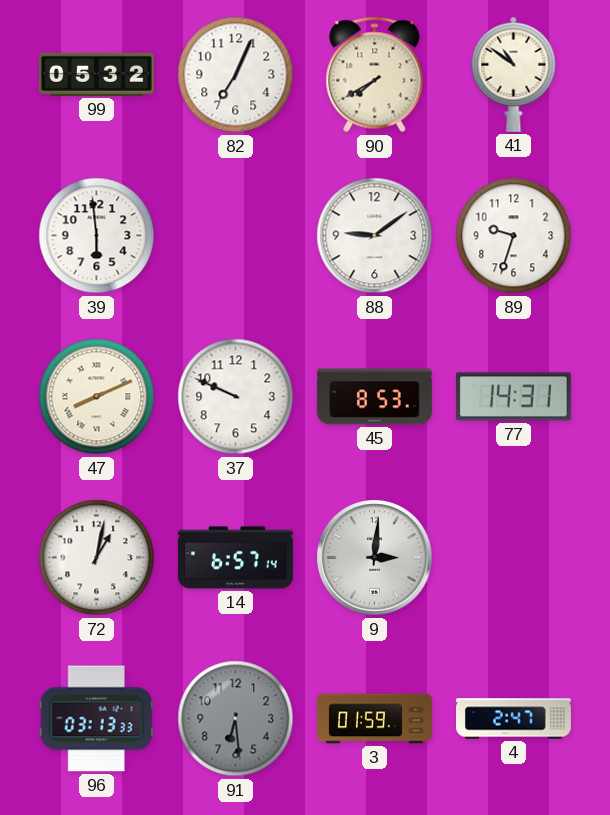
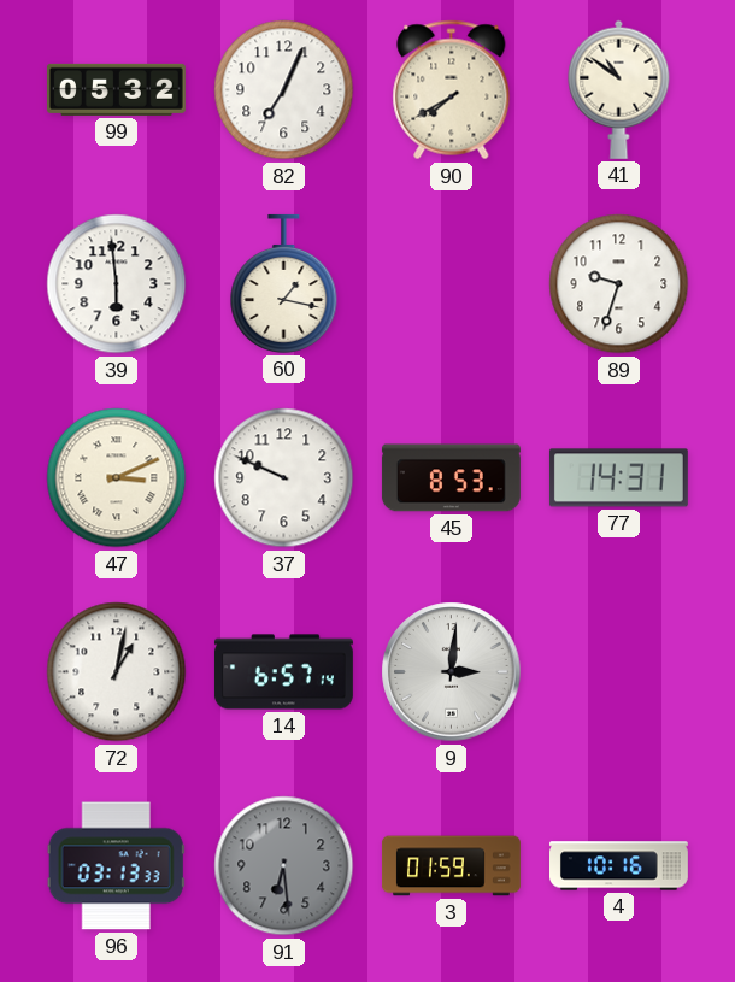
60: none -> 1:17
88: 9:09 -> none
47: 8:11 -> 3:11
4: 2:47 -> 10:16
